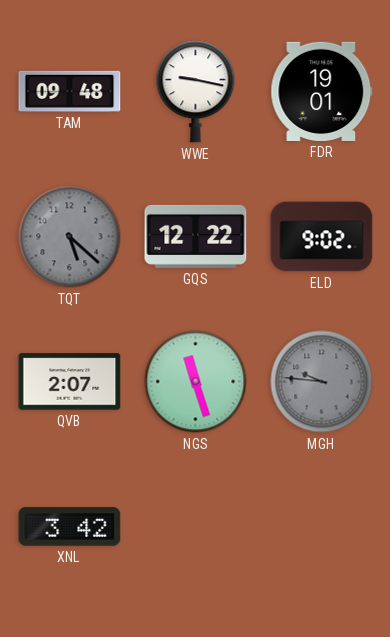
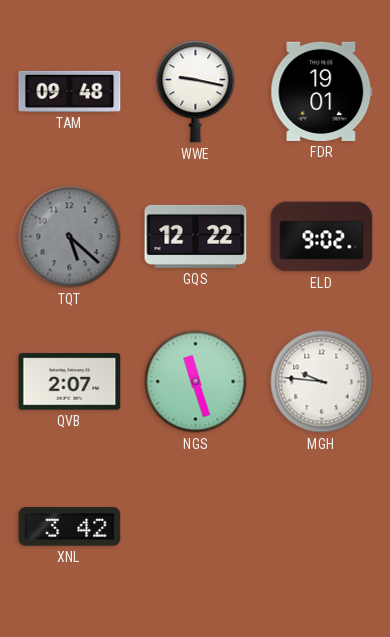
MGH dial: grey -> white
